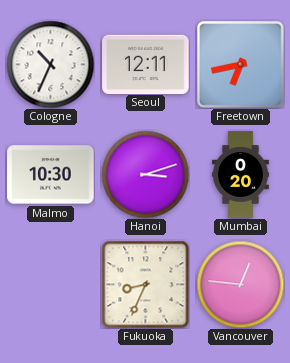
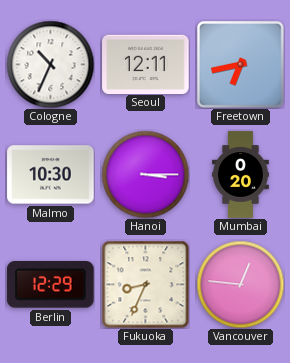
Hanoi: 3:12 -> 3:15
Berlin: none -> 12:29
